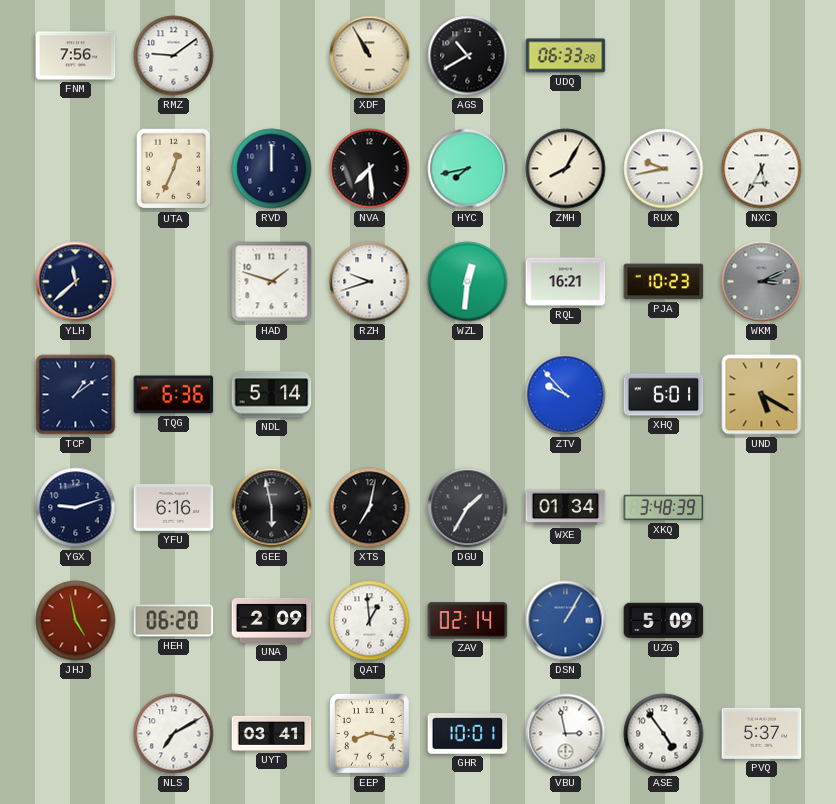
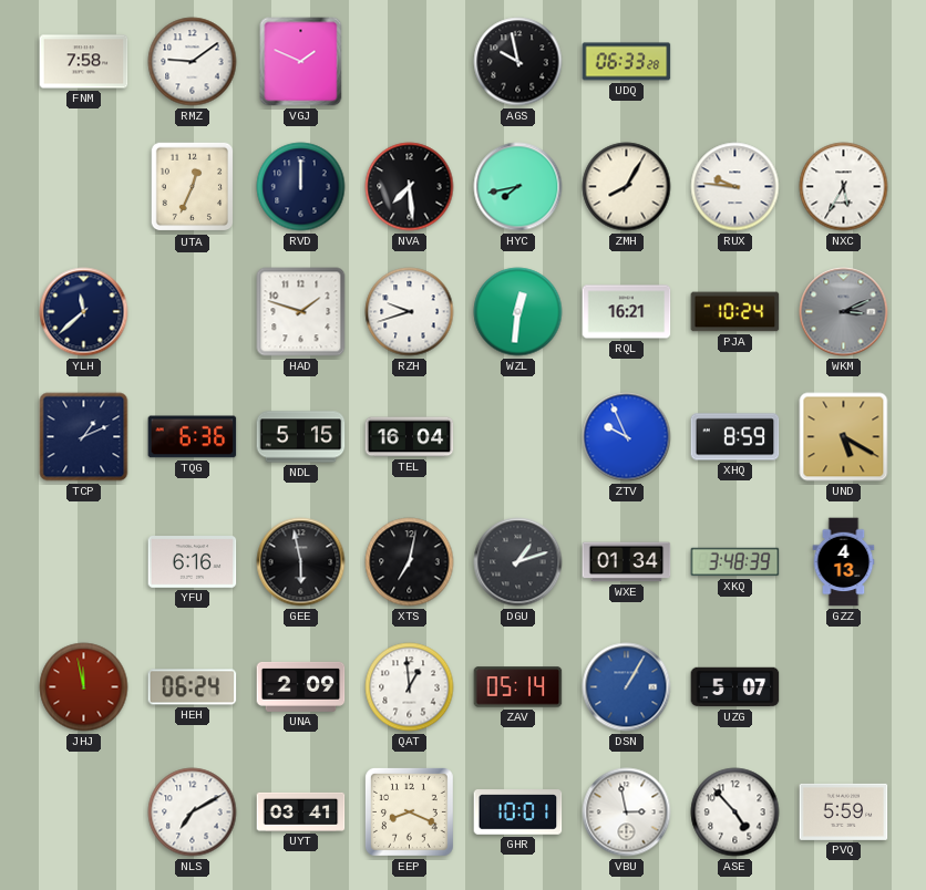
FNM: 7:56 -> 7:58
VGJ: none -> 1:49
XDF: 10:55 -> none
AGS: 10:40 -> 9:58
RUX: 9:43 -> 9:46
PJA: 10:23 -> 10:24
TCP: 1:09 -> 1:11
NDL: 5:14 -> 5:15
TEL: none -> 16:04
ZTV: 9:53 -> 9:56
XHQ: 6:01 -> 8:59
YGX: 9:12 -> none
DGU: 1:35 -> 1:12
GZZ: none -> 4:13
JHJ: 4:58 -> 11:58
HEH: 06:20 -> 06:24
ZAV: 02:14 -> 05:14
UZG: 5:09 -> 5:07
EEP: 8:17 -> 8:19
ASE: 4:54 -> 4:53
PVQ: 5:37 -> 5:59
